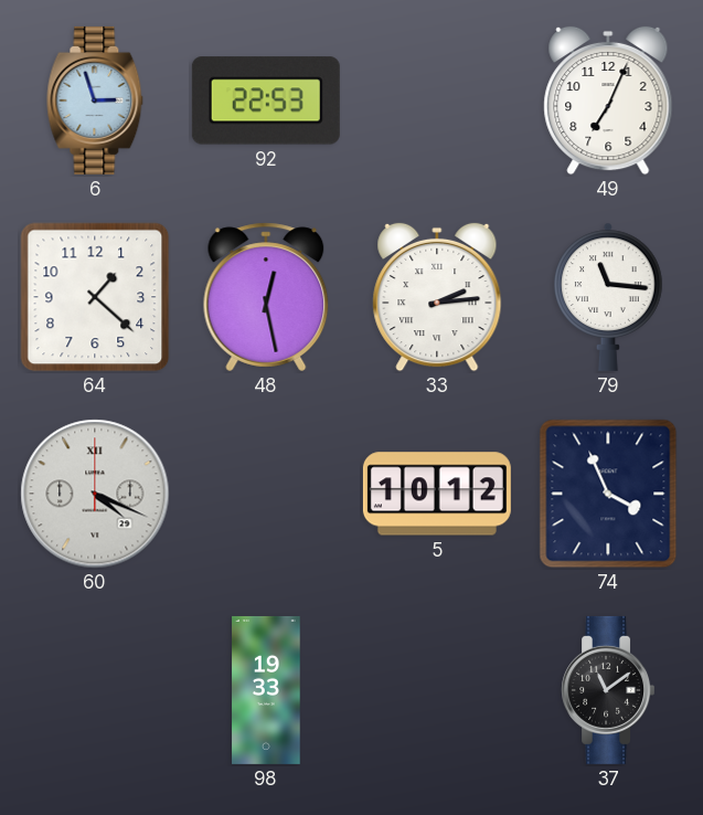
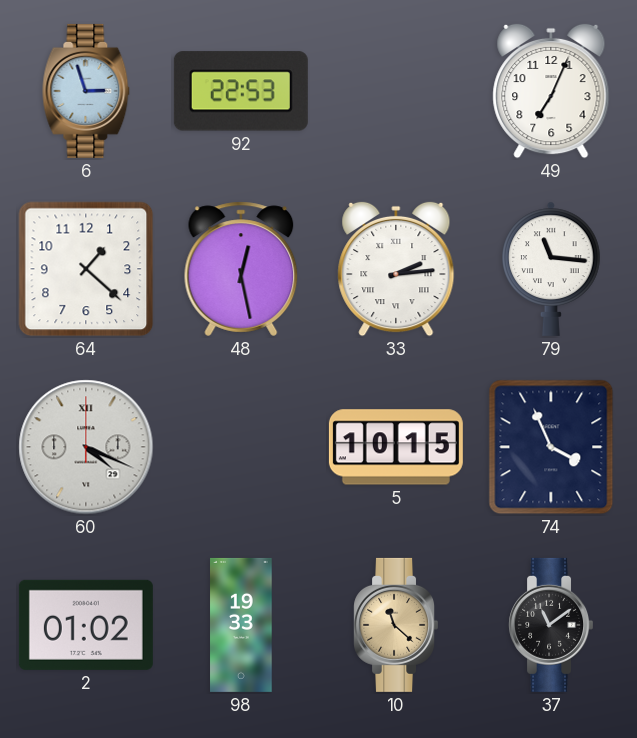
5: 10:12 -> 10:15
2: none -> 01:02
10: none -> 11:22
